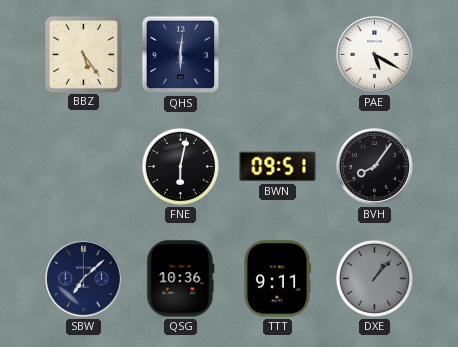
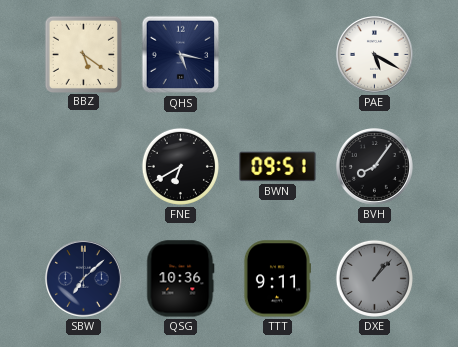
BBZ: 5:24 -> 5:21
QHS: 6:01 -> 5:17
FNE: 6:02 -> 6:40
